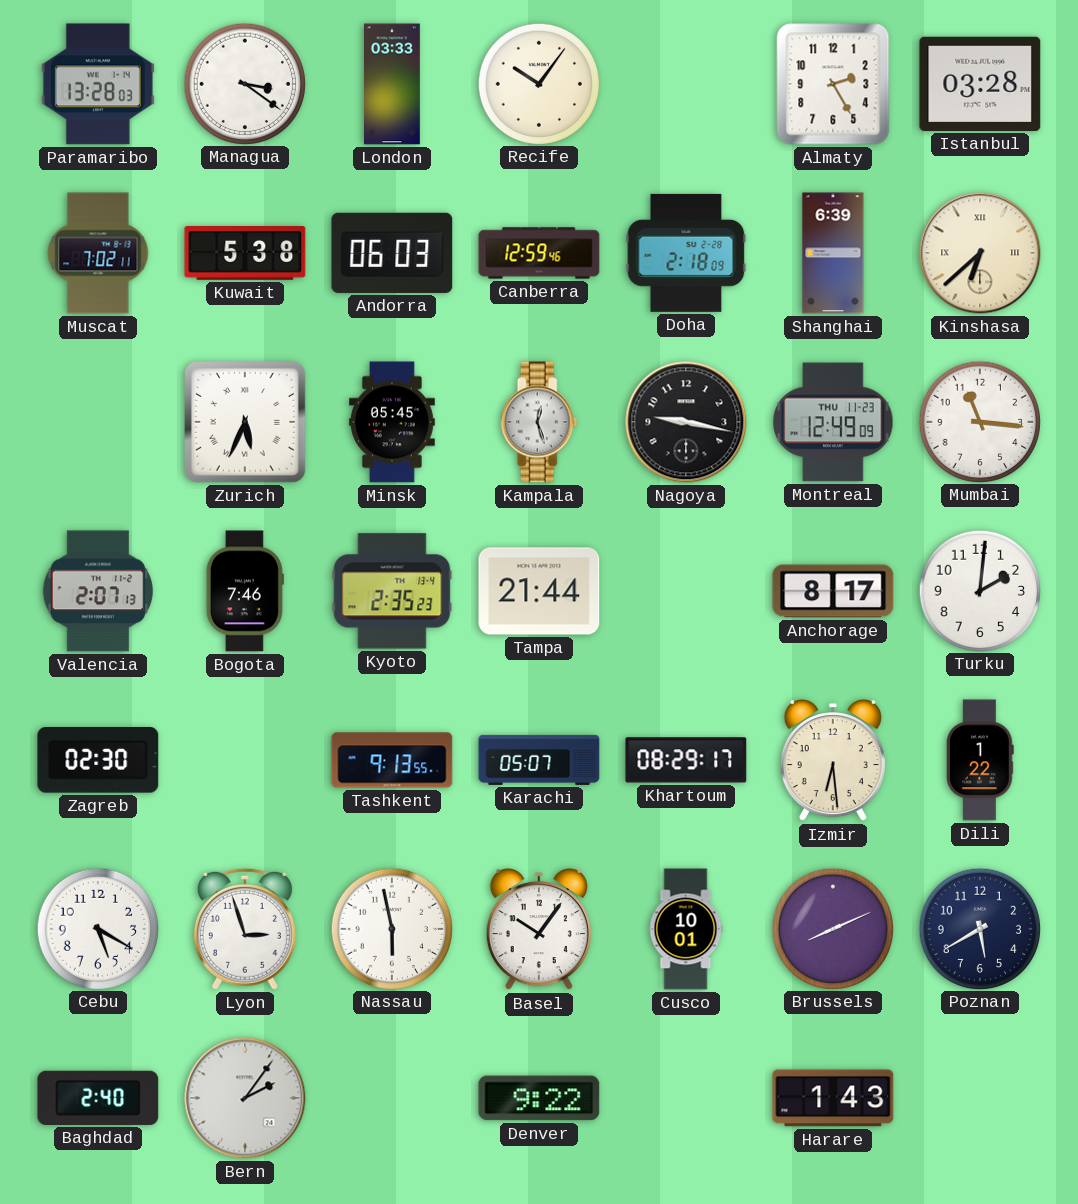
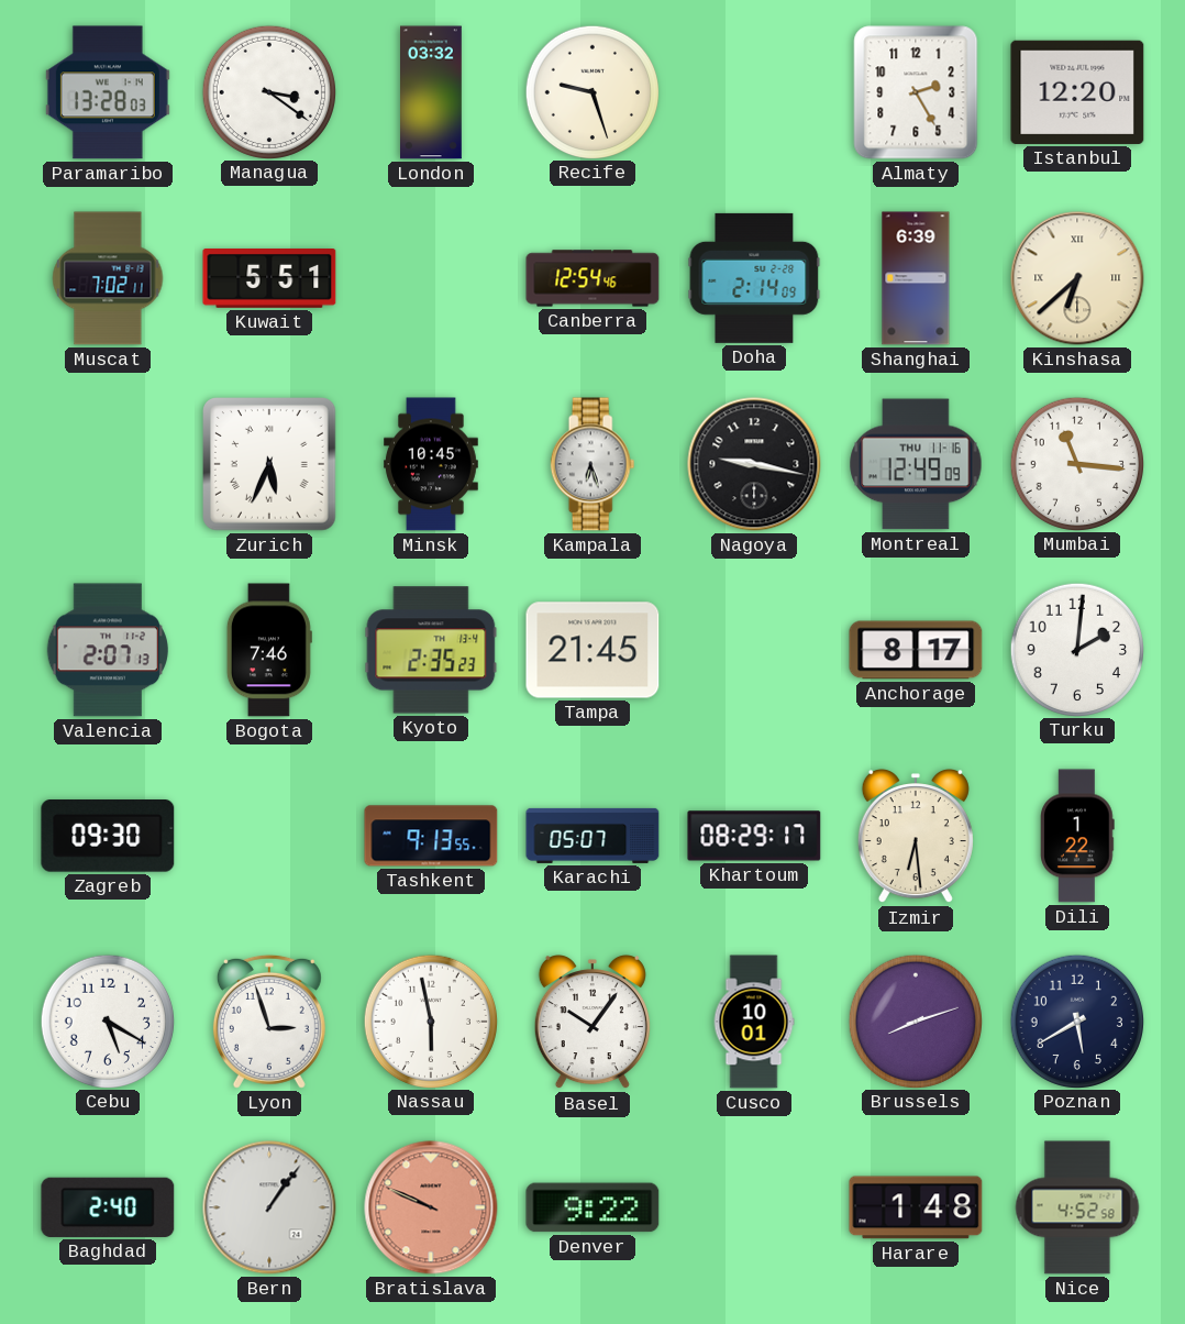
London: 03:33 -> 03:32
Recife: 10:06 -> 9:27
Istanbul: 03:28 -> 12:20
Kuwait: 5:38 -> 5:51
Andorra: 06:03 -> none
Canberra: 12:59 -> 12:54
Doha: 2:18 -> 2:14
Minsk: 05:45 -> 10:45
Kampala: 12:27 -> 6:27
Montreal date: THU 11-23 -> THU 11-16
Tampa: 21:44 -> 21:45
Zagreb: 02:30 -> 09:30
Brussels: 8:11 -> 8:12
Bern: 2:06 -> 1:06
Bratislava: none -> 9:49
Harare: 1:43 -> 1:48
Nice: none -> 4:52
